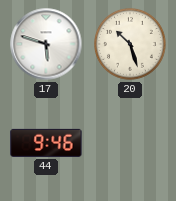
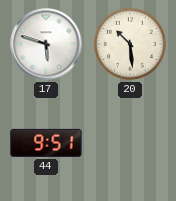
20: 10:27 -> 10:29
44: 9:46 -> 9:51
